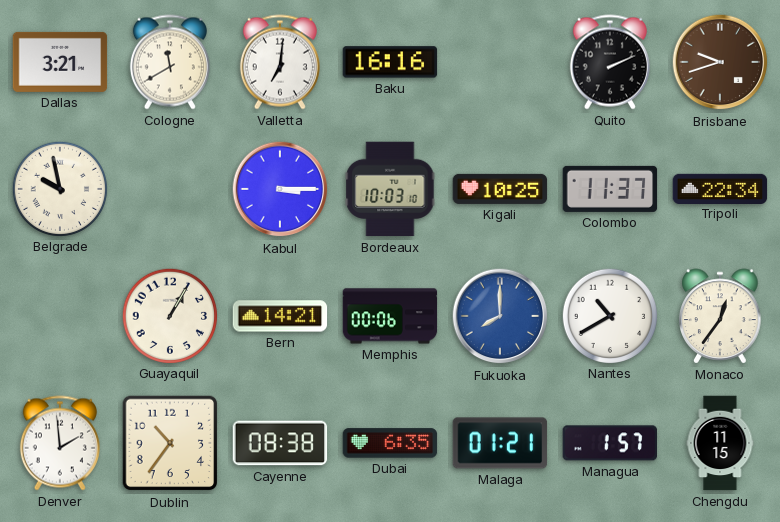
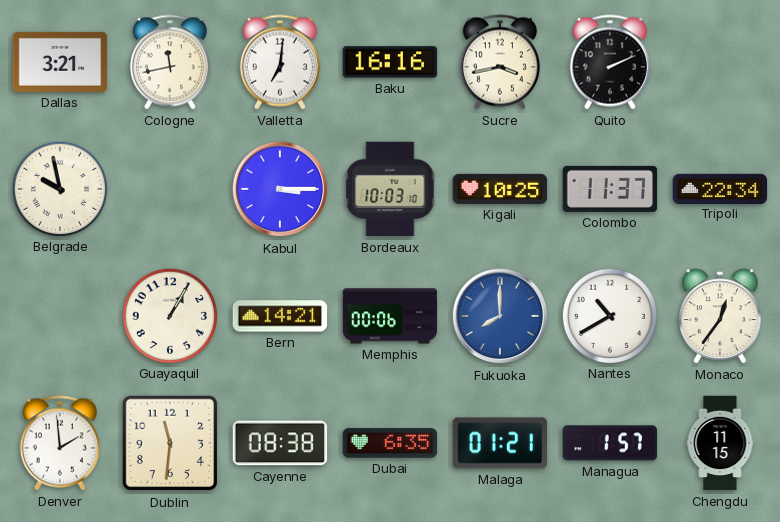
Cologne: 11:40 -> 11:43
Sucre: none -> 3:43
Brisbane: 9:42 -> none
Dublin: 10:36 -> 11:31
